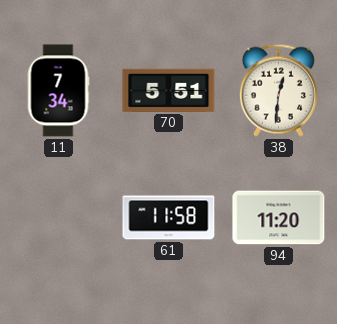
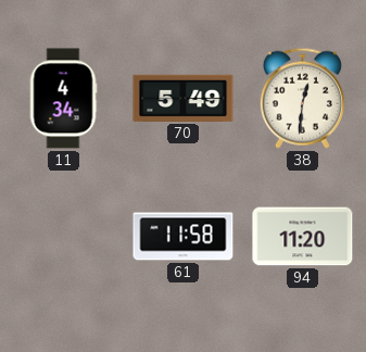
11: 7:34 -> 4:34
70: 5:51 -> 5:49
